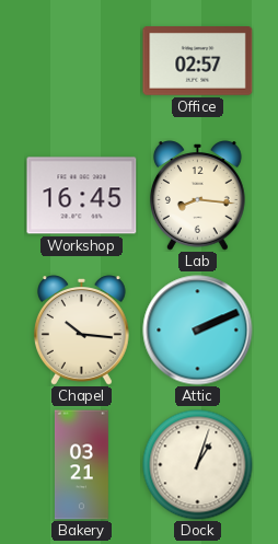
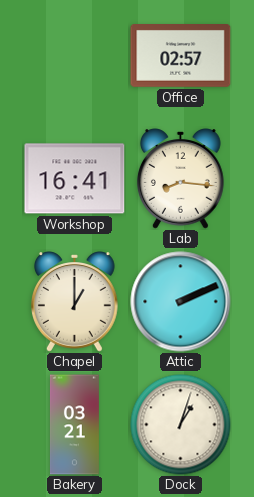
Workshop: 16:45 -> 16:41
Chapel: 10:16 -> 1:00
